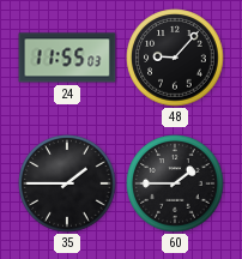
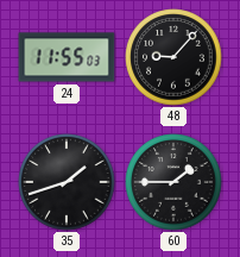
35: 1:45 -> 1:42
